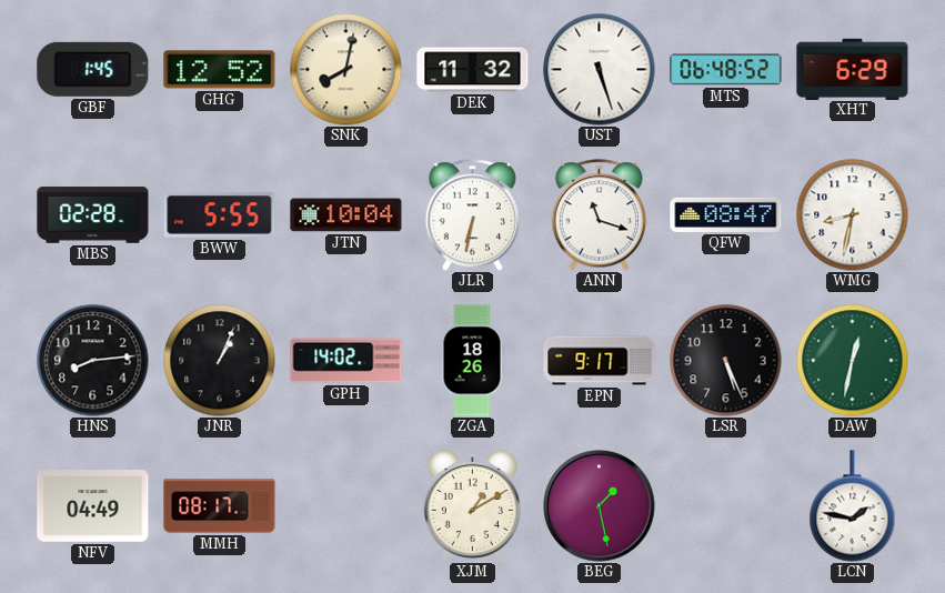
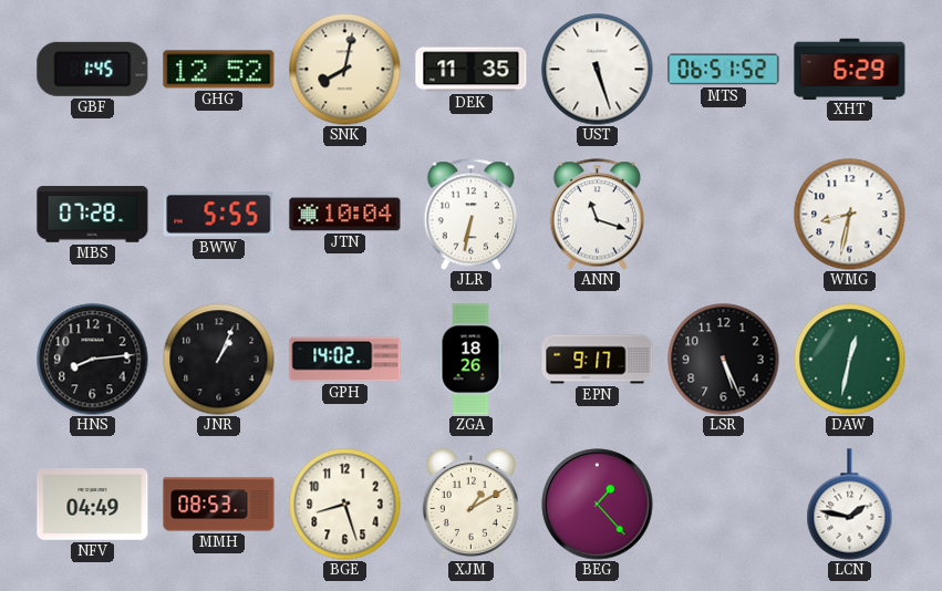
DEK: 11:32 -> 11:35
MTS: 06:48 -> 06:51
MBS: 02:28 -> 07:28
QFW: 08:47 -> none
MMH: 08:17 -> 08:53
BGE: none -> 8:27
BEG: 1:28 -> 1:23
